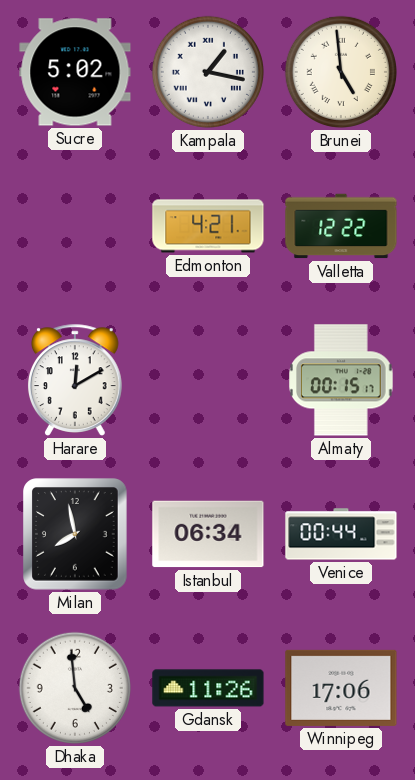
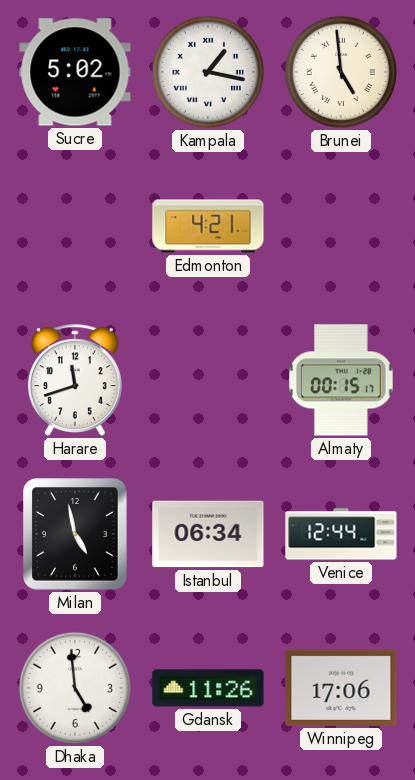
Valletta: 12:22 -> none
Harare: 12:10 -> 11:42
Milan: 7:58 -> 4:58
Venice: 00:44 -> 12:44
